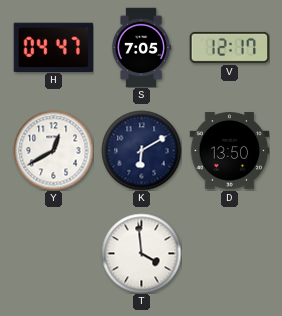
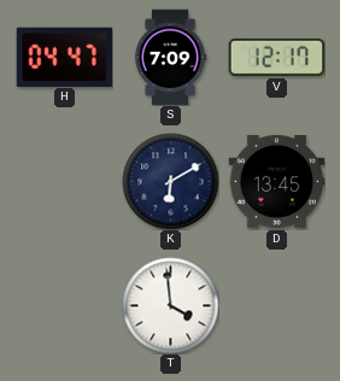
S: 7:05 -> 7:09
Y: 12:40 -> none
D: 13:50 -> 13:45
